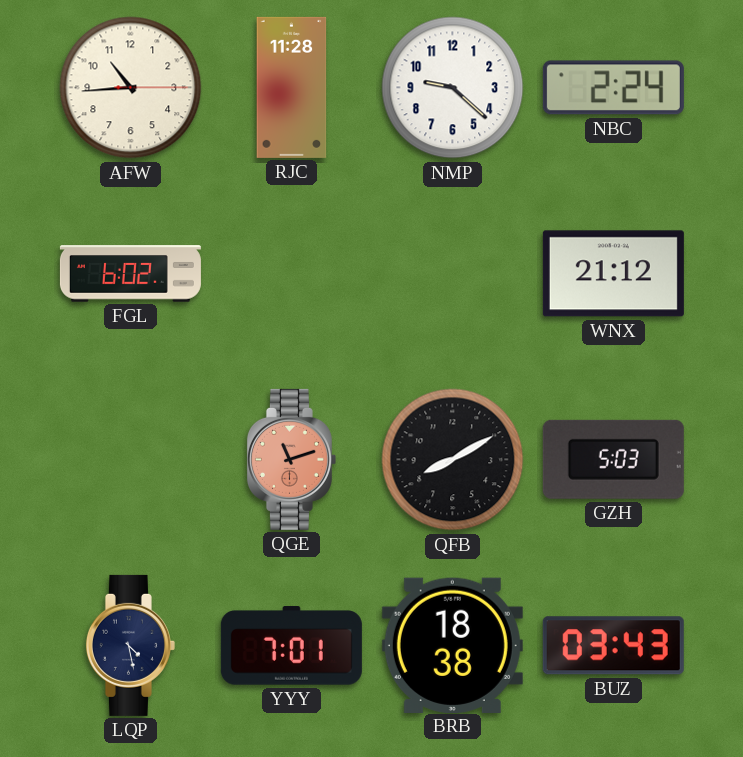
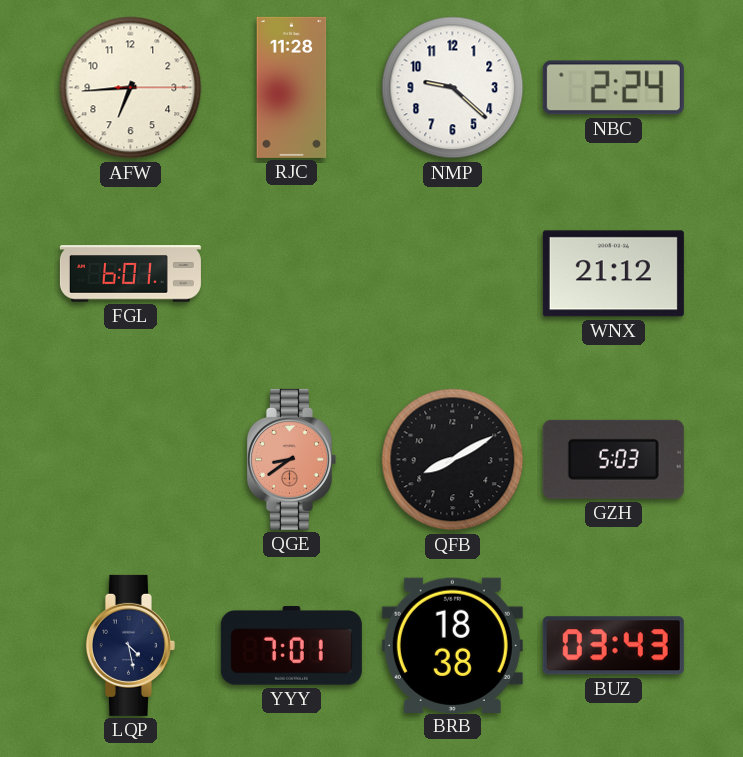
AFW: 10:44 -> 6:44
FGL: 6:02 -> 6:01
QGE: 11:12 -> 8:39
